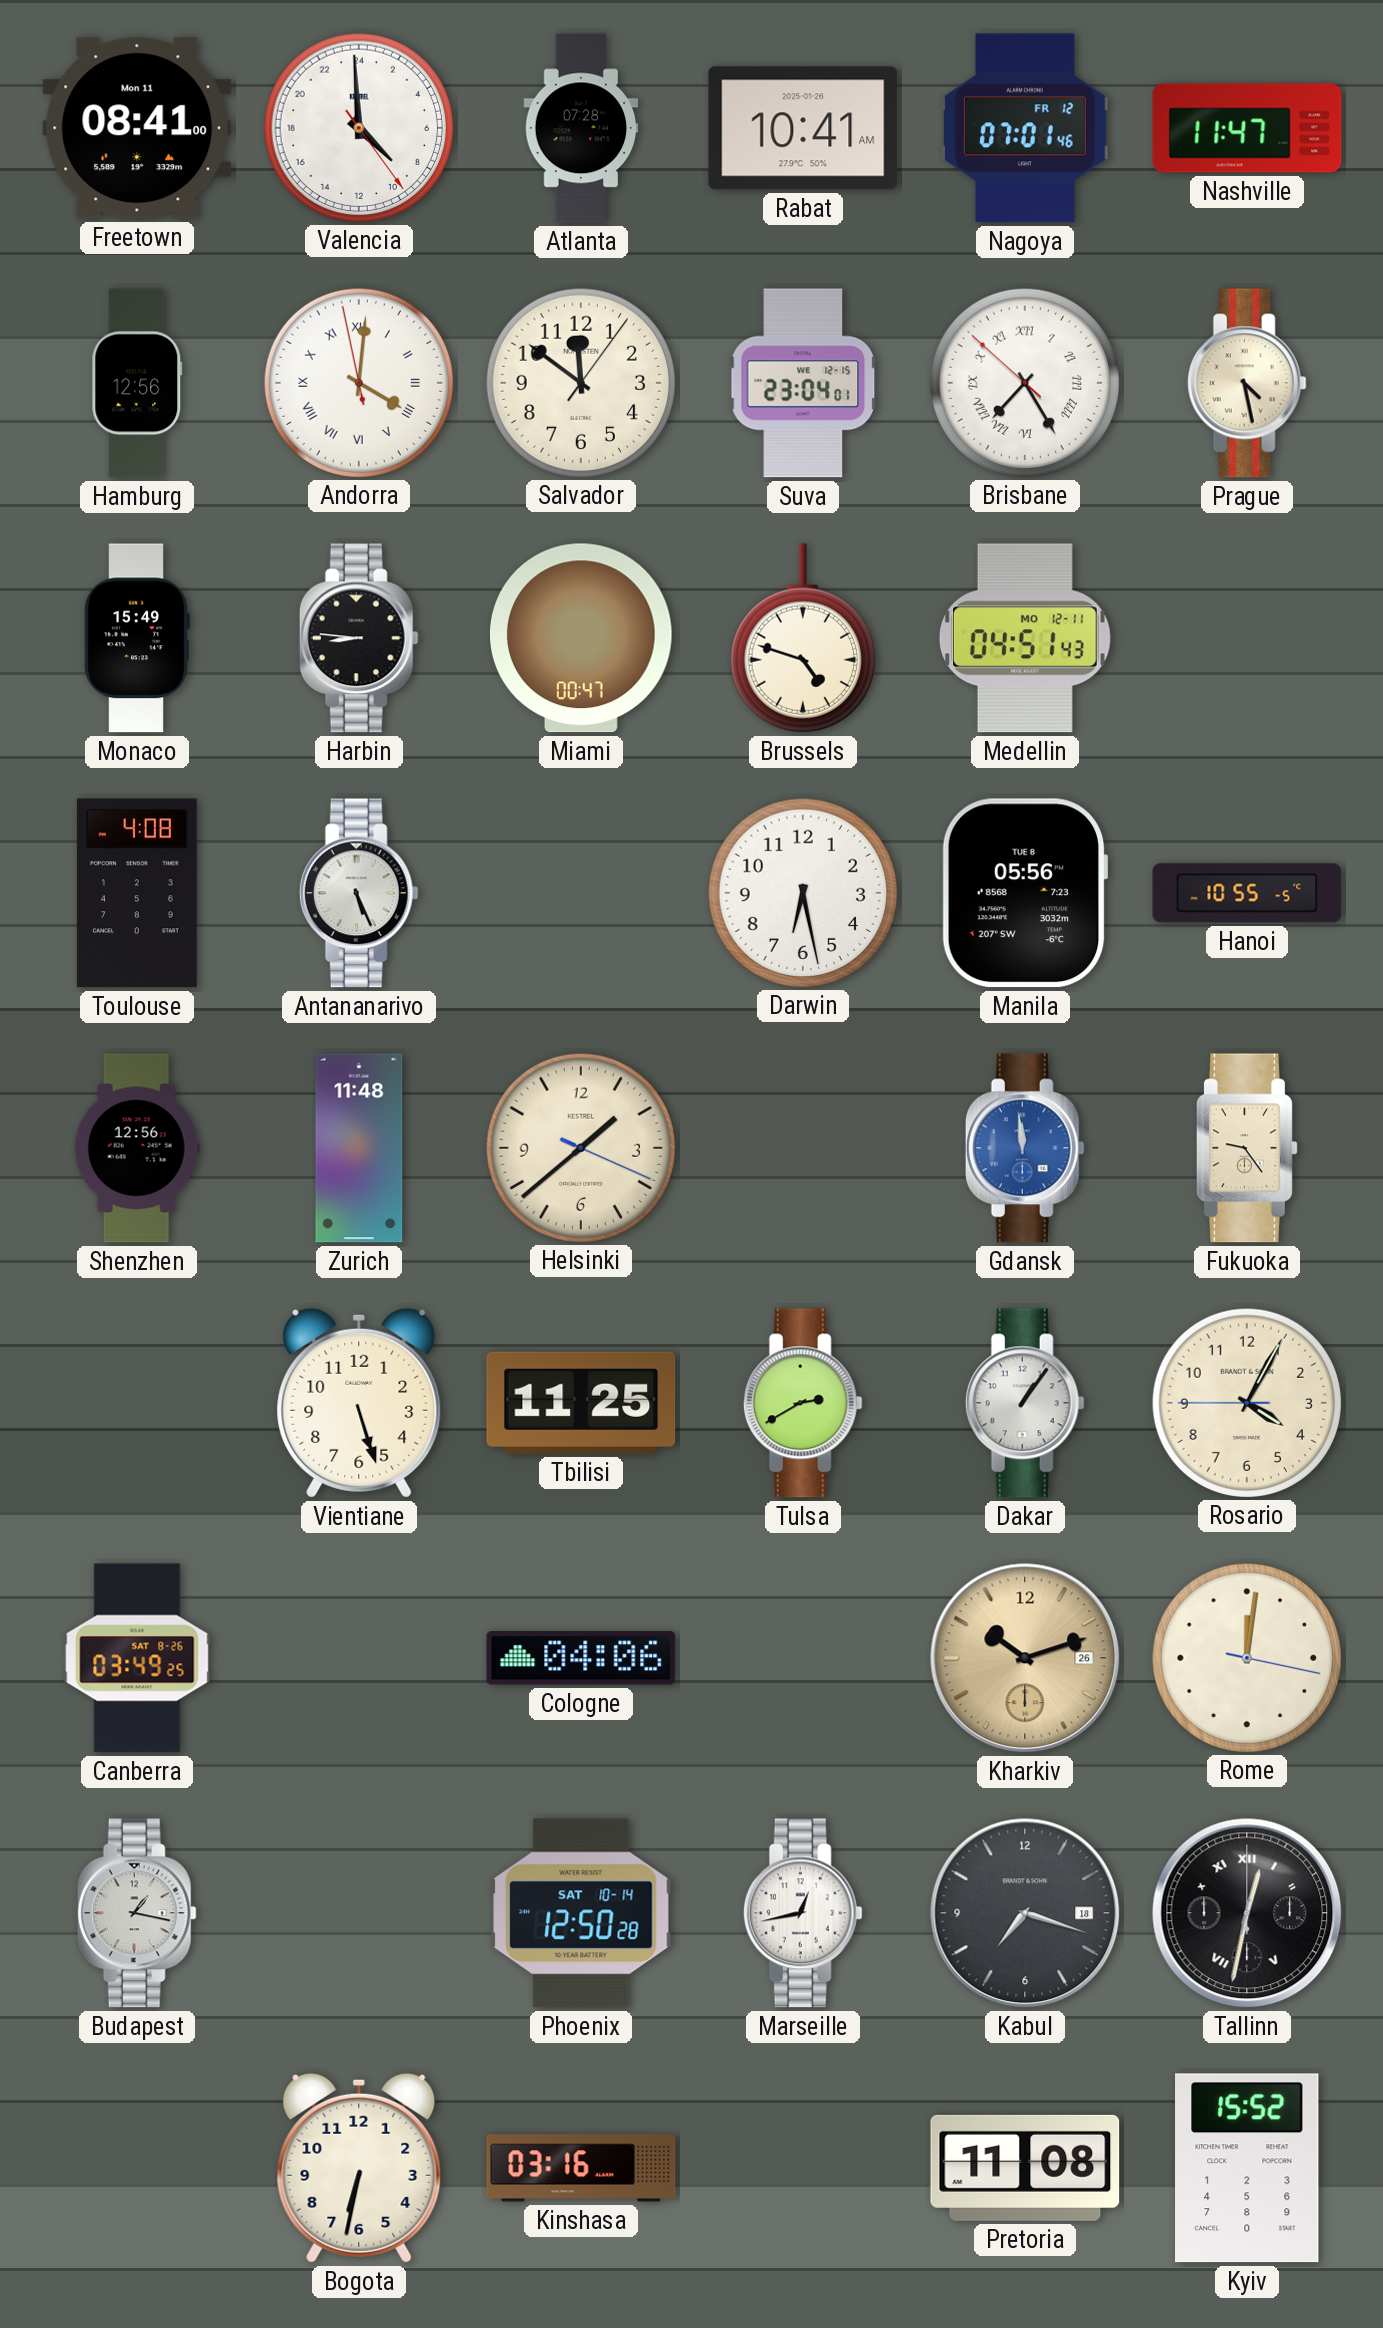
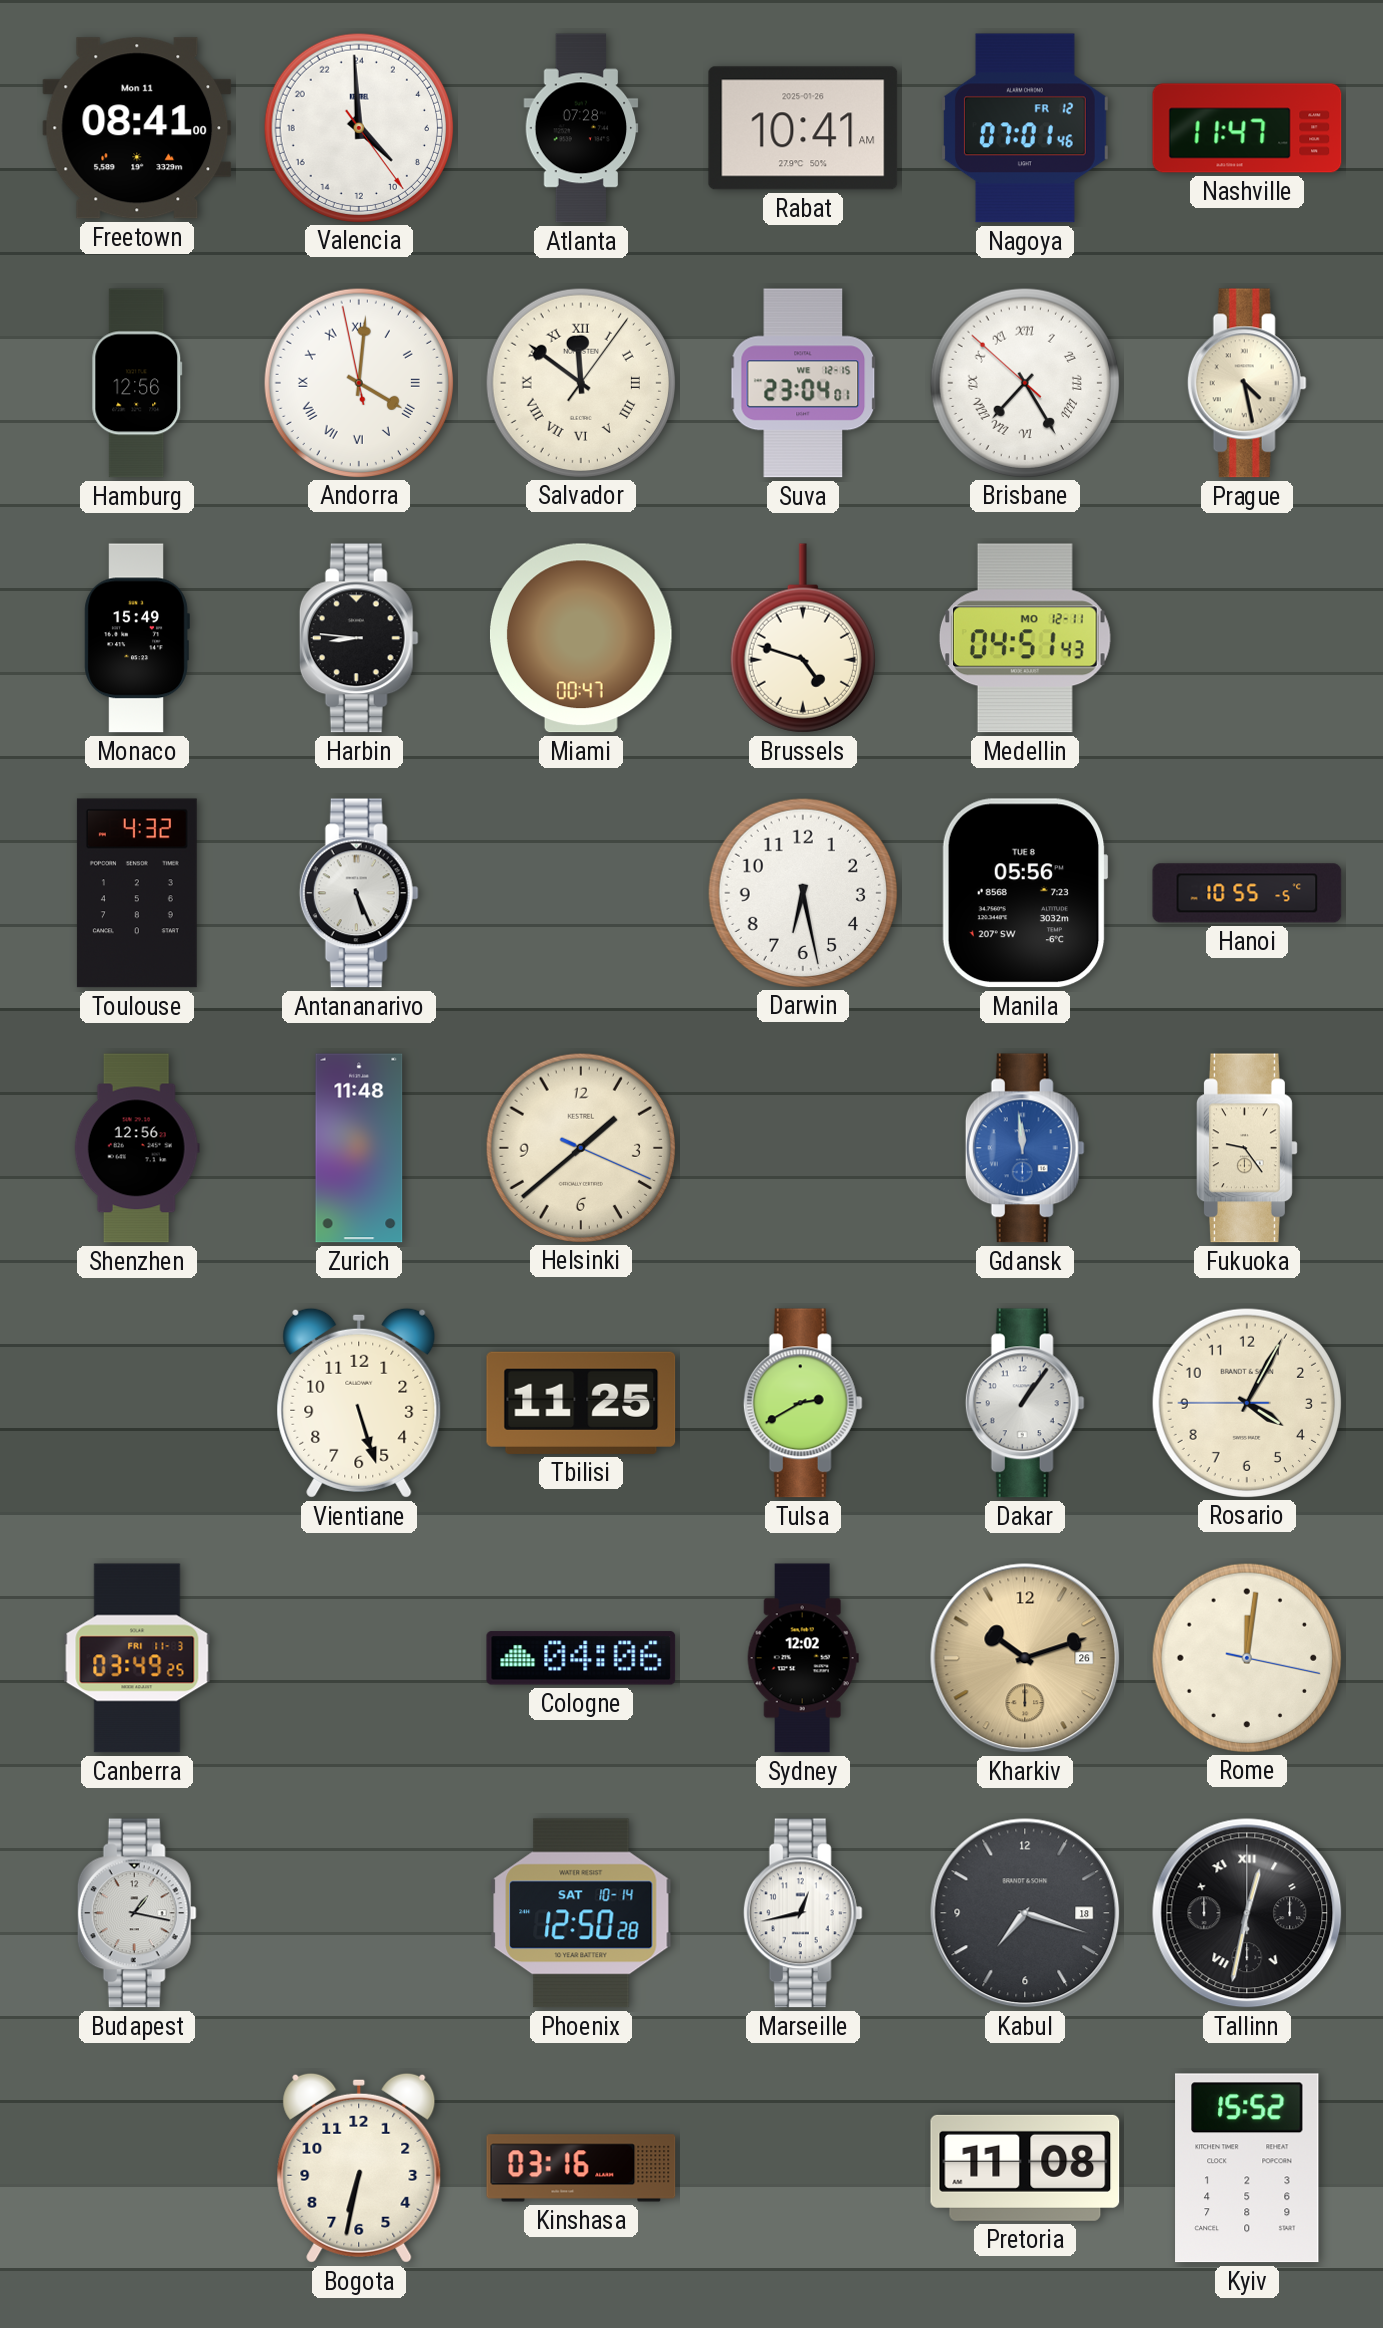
Salvador numerals: Arabic -> Roman
Toulouse: 4:08 -> 4:32
Canberra date: SAT 8-26 -> FRI 11-3
Sydney: none -> 12:02
